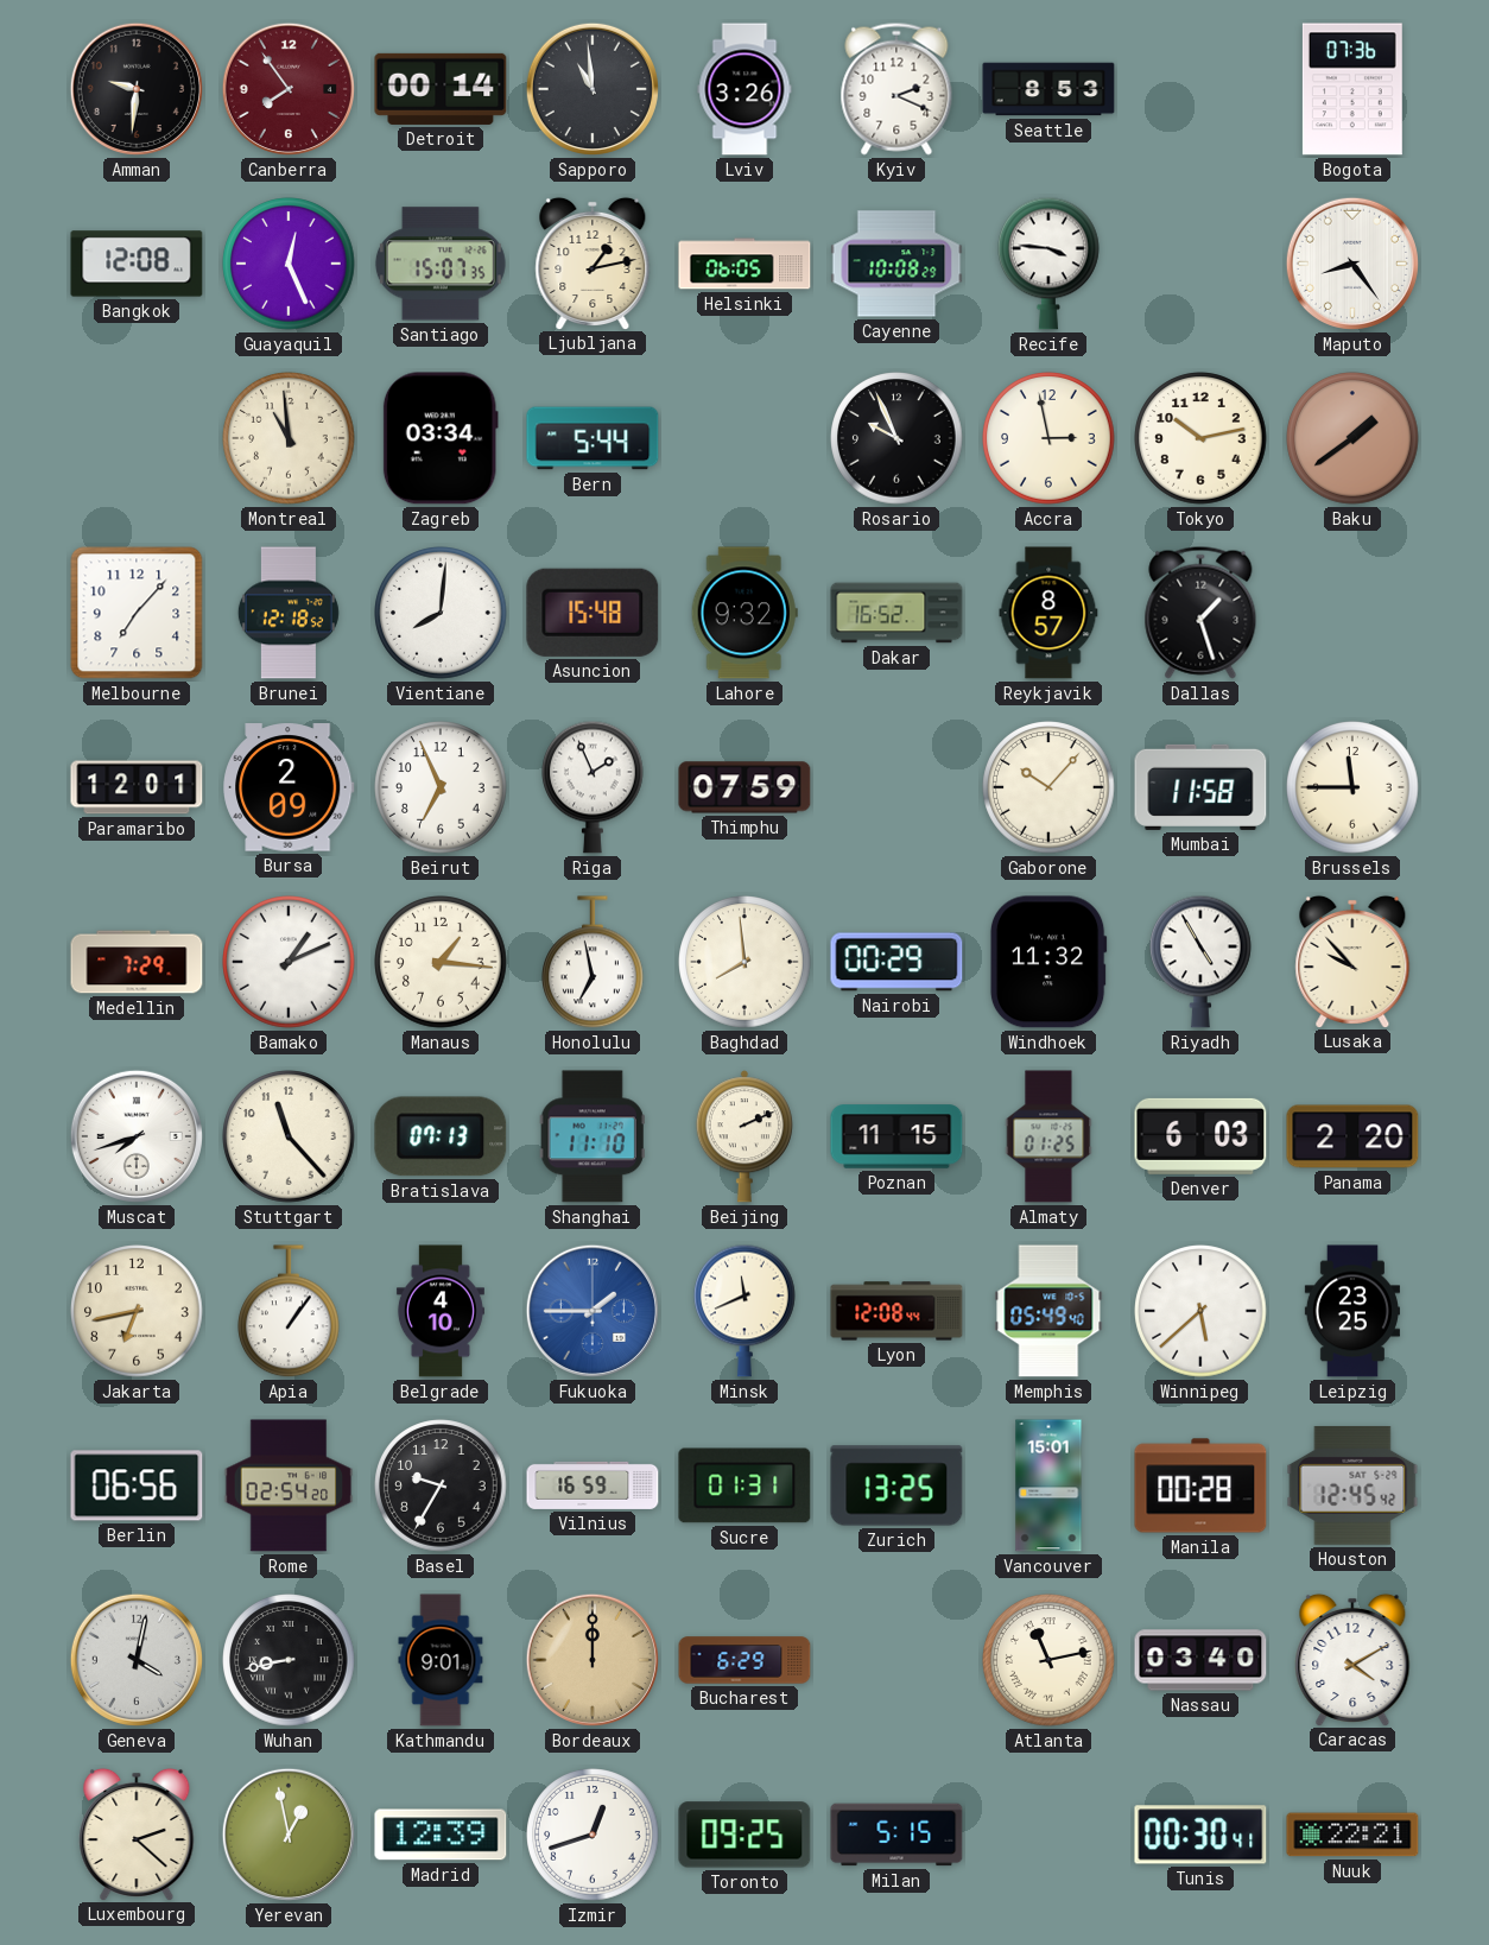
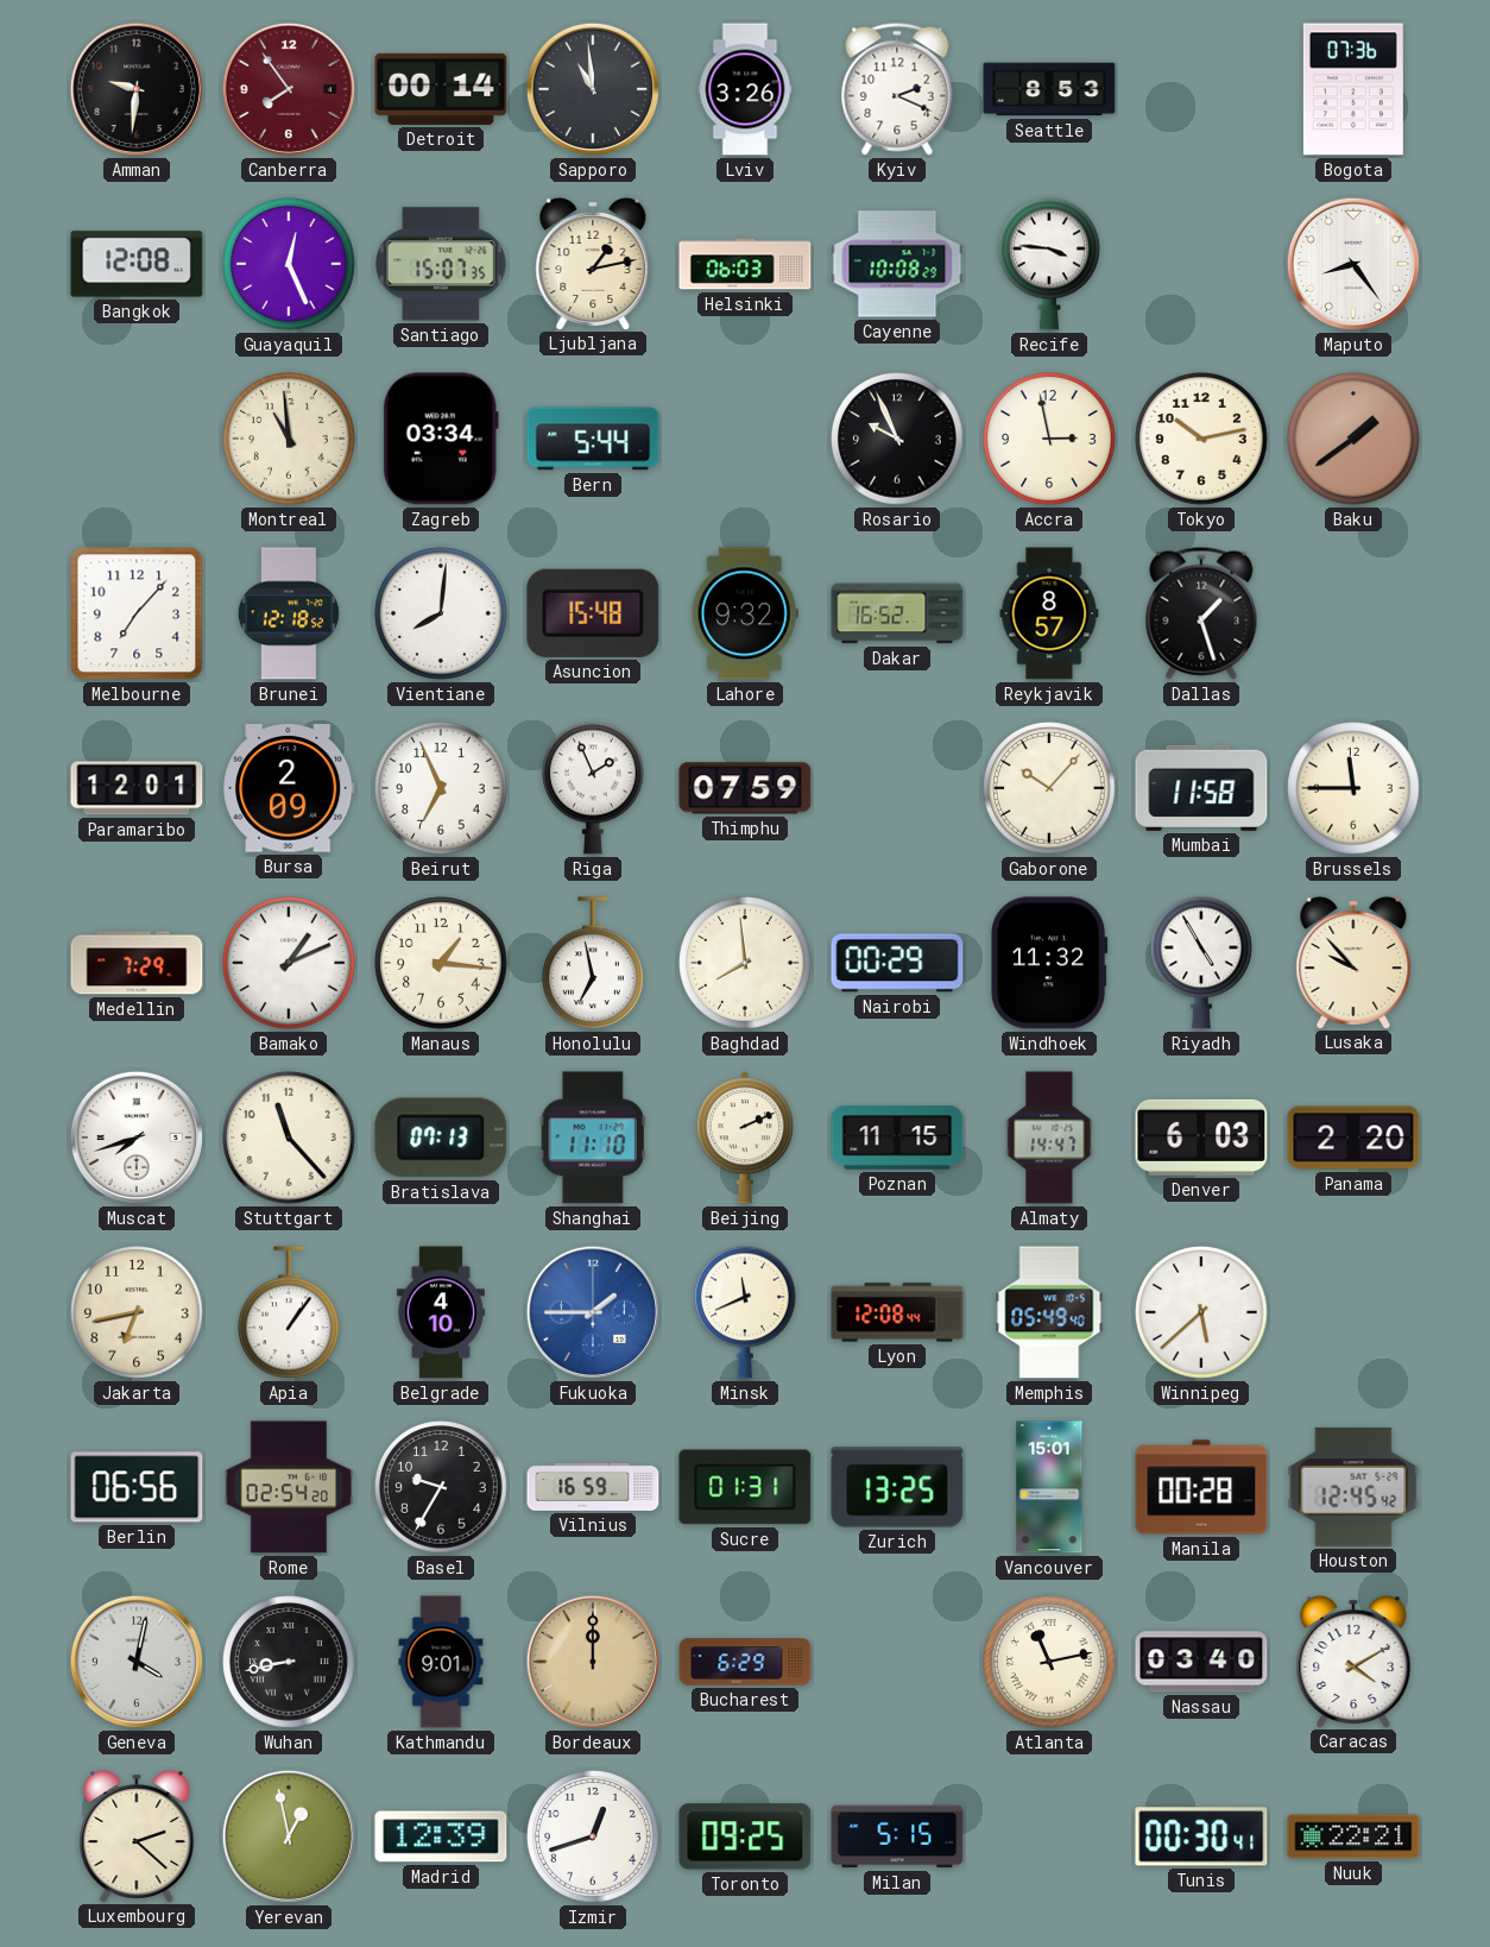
Helsinki: 06:05 -> 06:03
Almaty: 01:25 -> 14:47
Leipzig: 23:25 -> none
